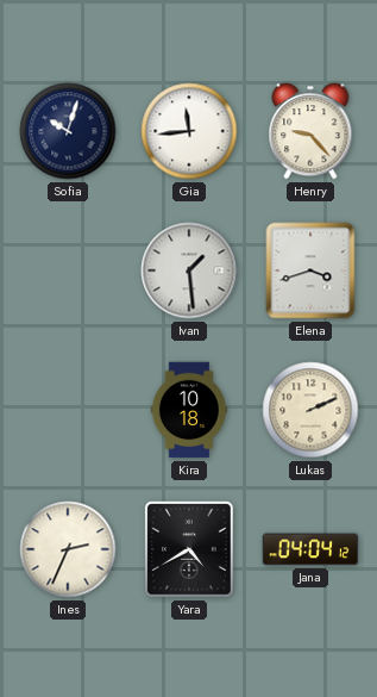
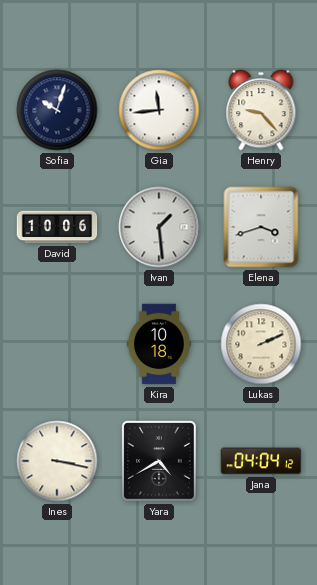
David: none -> 10:06
Ines: 2:34 -> 3:17
